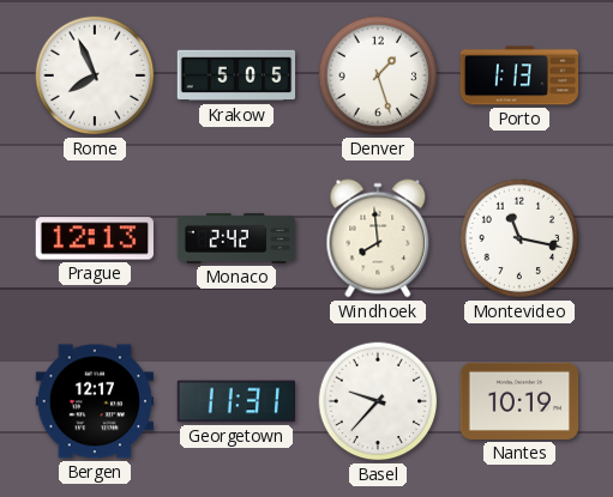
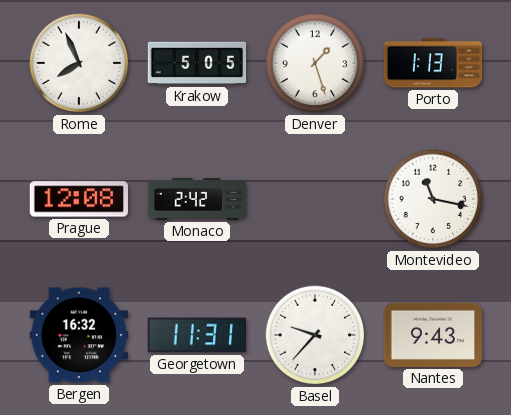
Prague: 12:13 -> 12:08
Windhoek: 7:59 -> none
Bergen: 12:17 -> 16:32
Nantes: 10:19 -> 9:43
